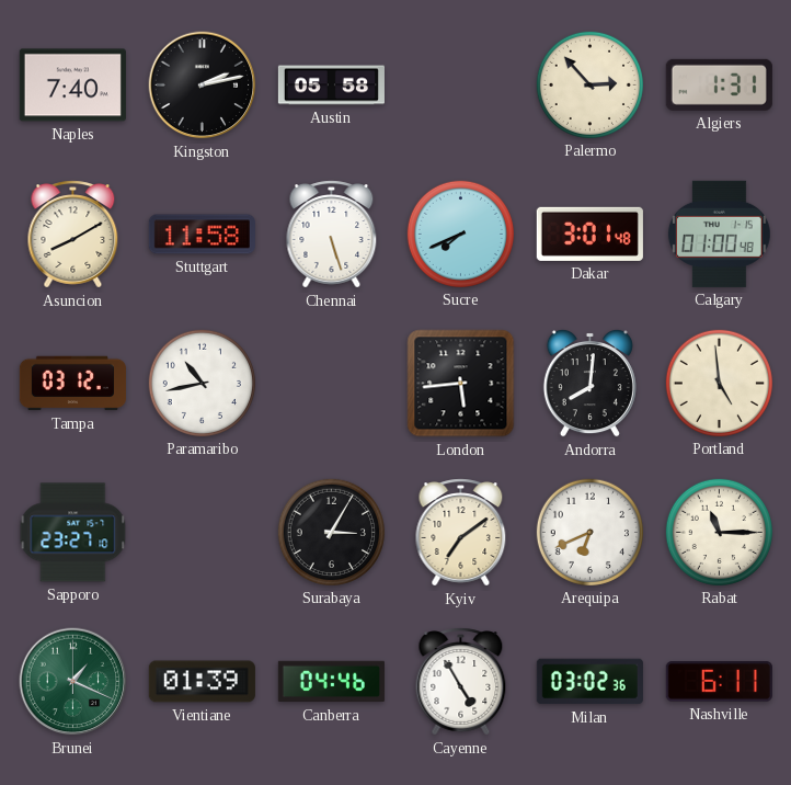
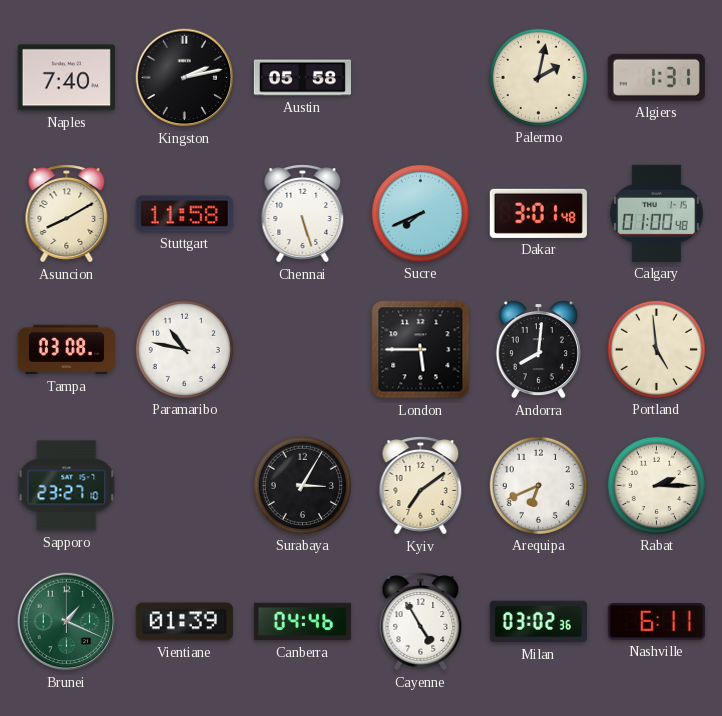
Palermo: 2:53 -> 2:02
Tampa: 03:12 -> 03:08
Paramaribo: 10:43 -> 10:47
London: 5:44 -> 5:45
Rabat: 11:15 -> 2:15
